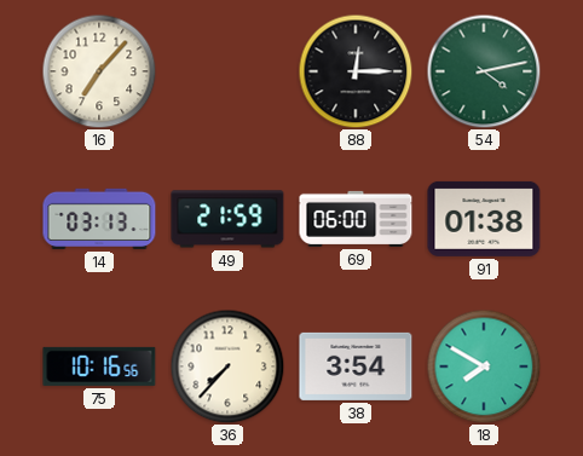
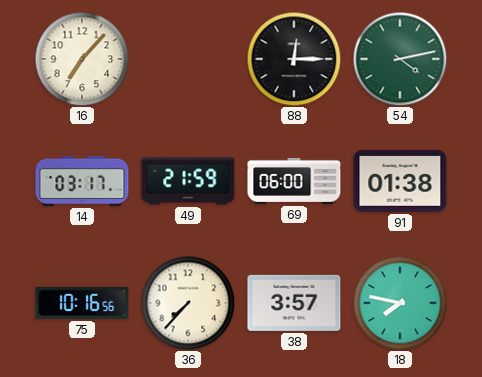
14: 03:13 -> 03:17
38: 3:54 -> 3:57
18: 7:50 -> 7:47
